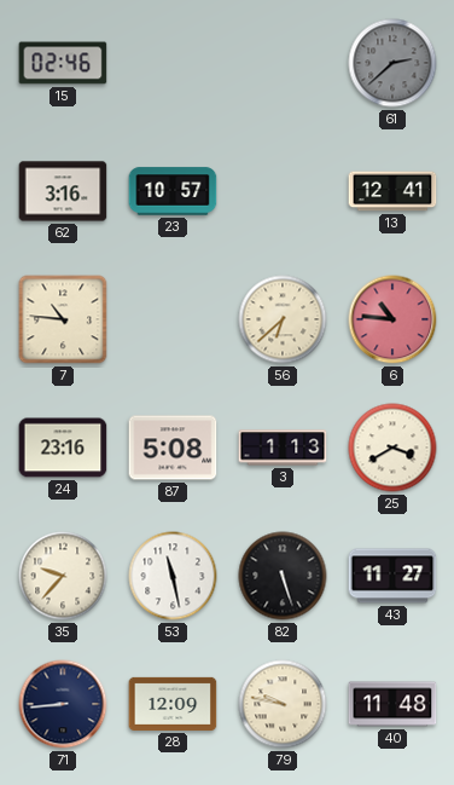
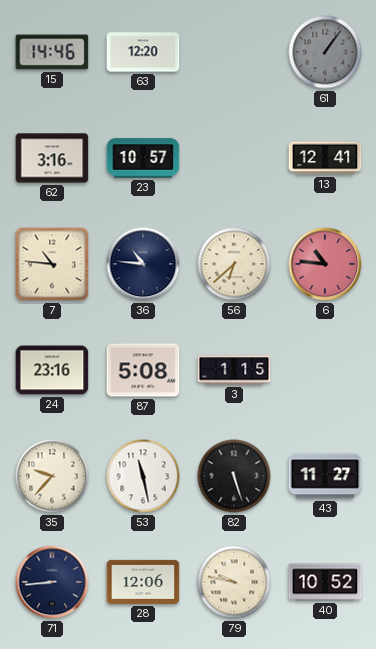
15: 02:46 -> 14:46
63: none -> 12:20
61: 2:38 -> 1:06
36: none -> 10:46
3: 1:13 -> 1:15
25: 3:40 -> none
28: 12:09 -> 12:06
40: 11:48 -> 10:52
